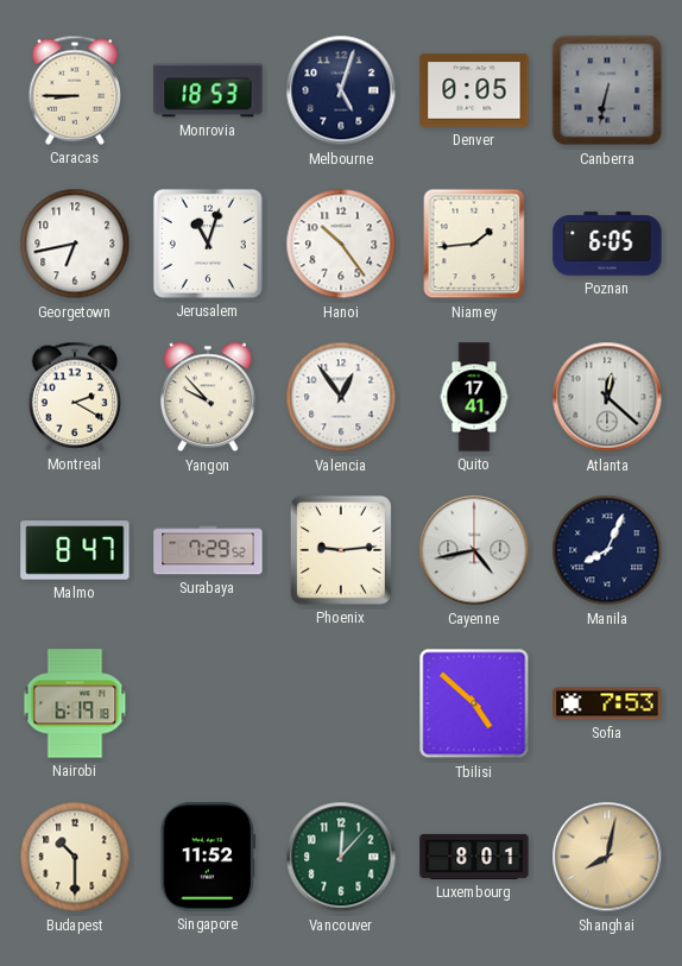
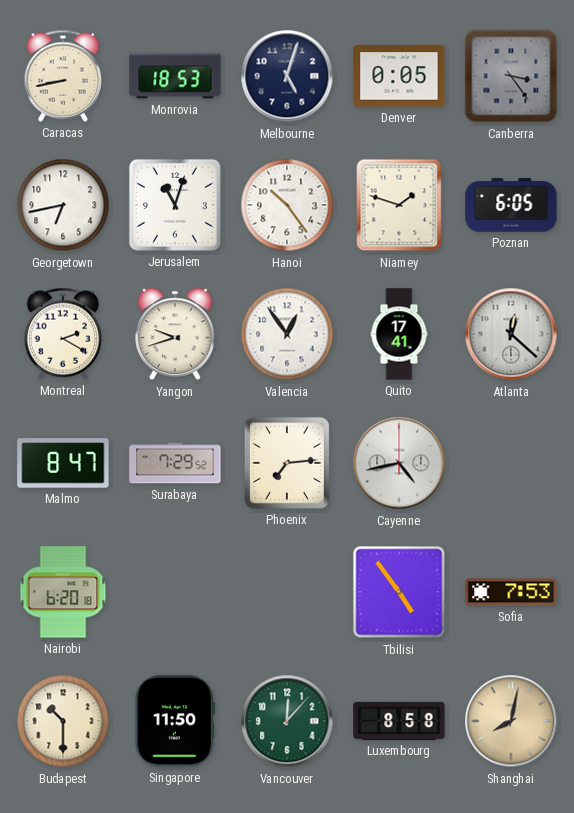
Caracas: 8:45 -> 8:43
Canberra: 6:32 -> 3:24
Niamey: 1:44 -> 1:48
Yangon: 9:53 -> 9:42
Phoenix: 9:14 -> 7:14
Manila: 8:04 -> none
Nairobi: 6:19 -> 6:20
Tbilisi: 4:52 -> 4:54
Singapore: 11:52 -> 11:50
Luxembourg: 8:01 -> 8:58
